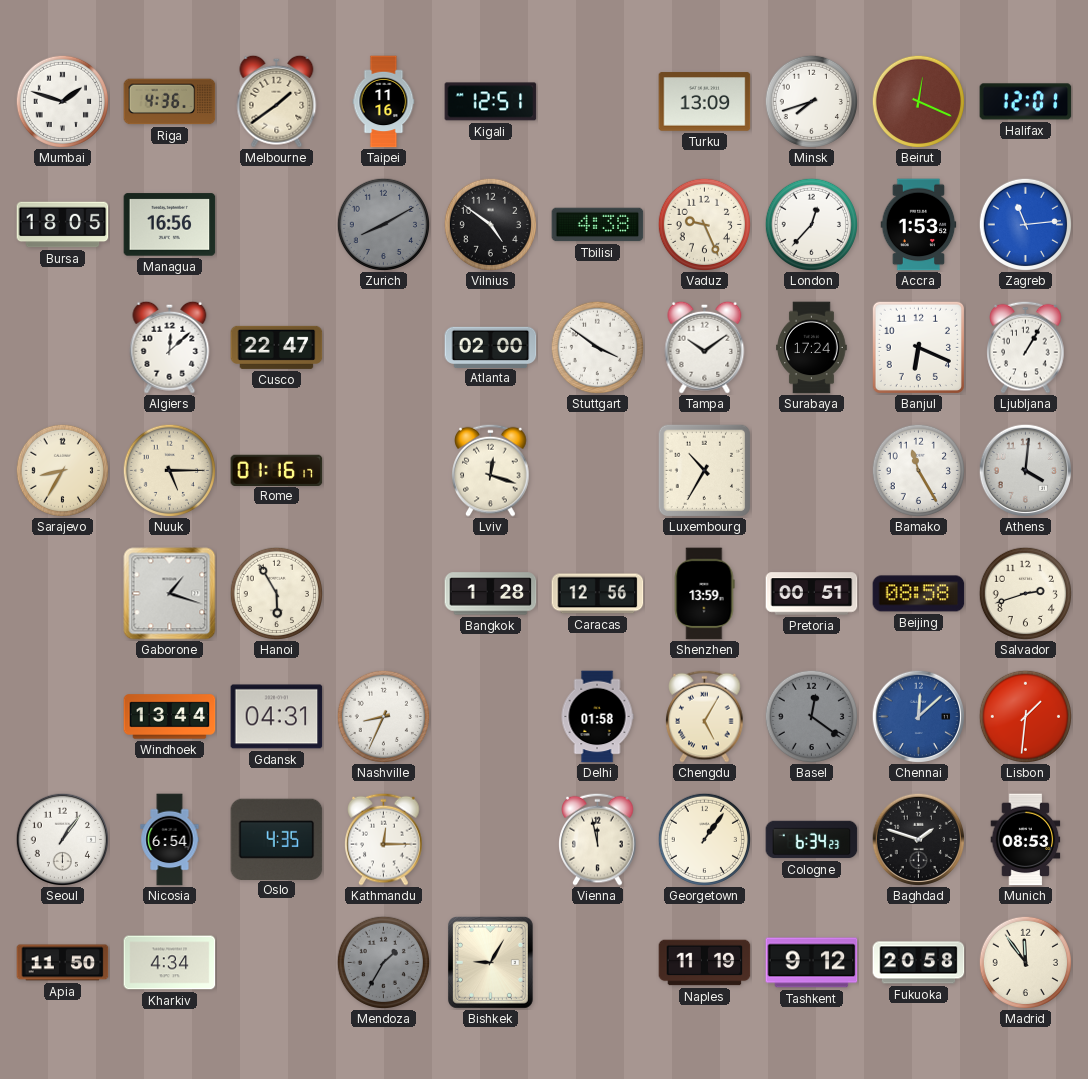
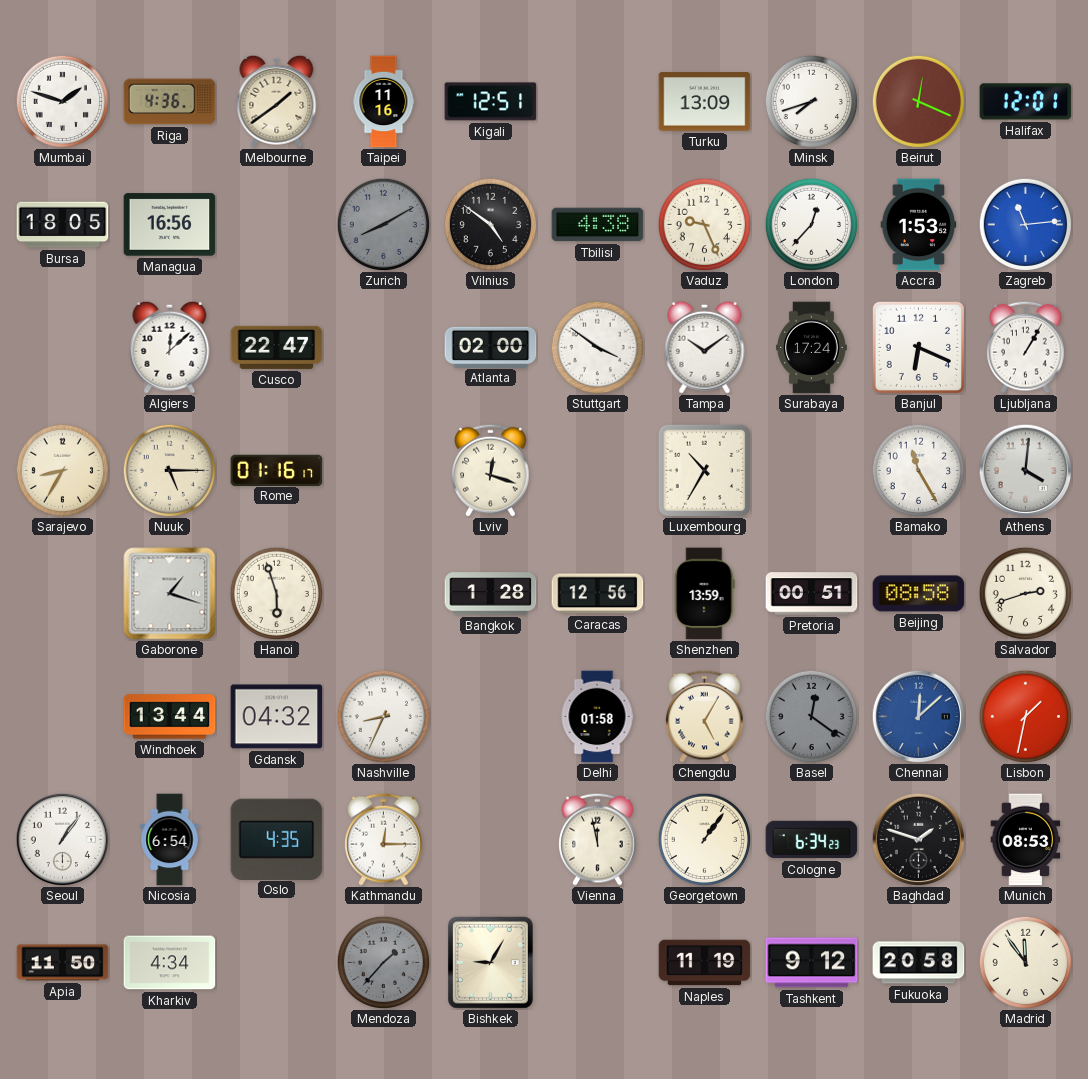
Hanoi: 5:55 -> 5:57
Gdansk: 04:31 -> 04:32
Lisbon: 1:31 -> 1:32
Mendoza: 1:35 -> 1:37
